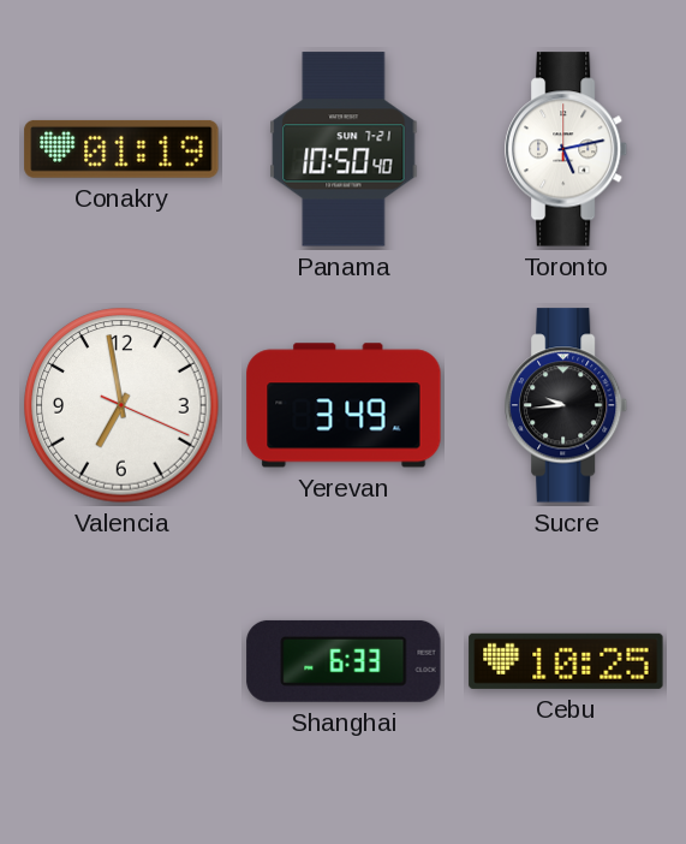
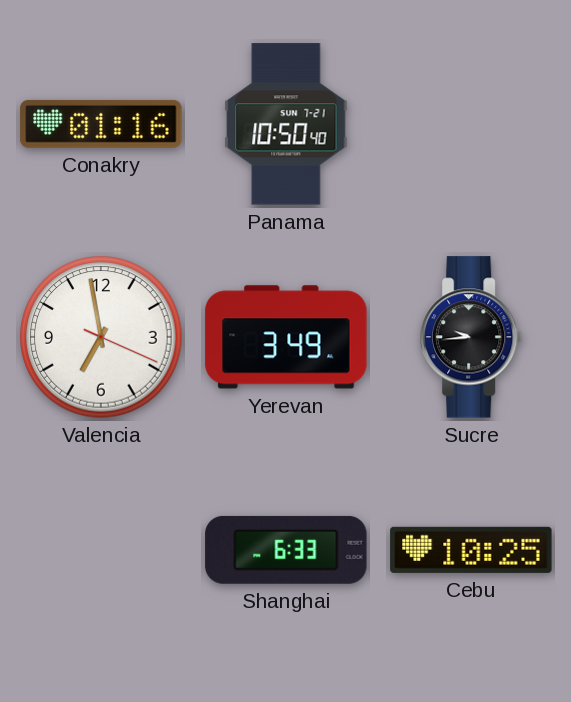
Conakry: 01:19 -> 01:16
Toronto: 5:13 -> none
